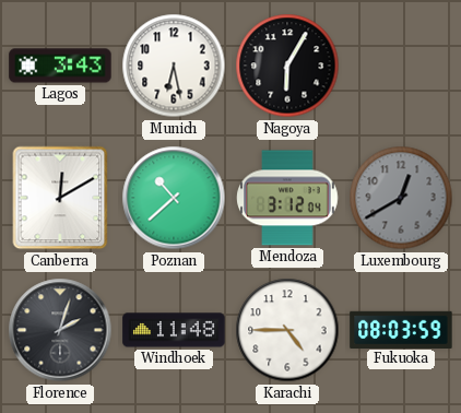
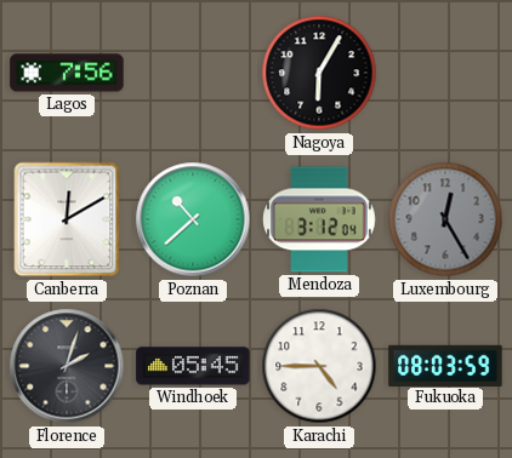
Lagos: 3:43 -> 7:56
Munich: 6:28 -> none
Luxembourg: 12:40 -> 12:25
Windhoek: 11:48 -> 05:45
